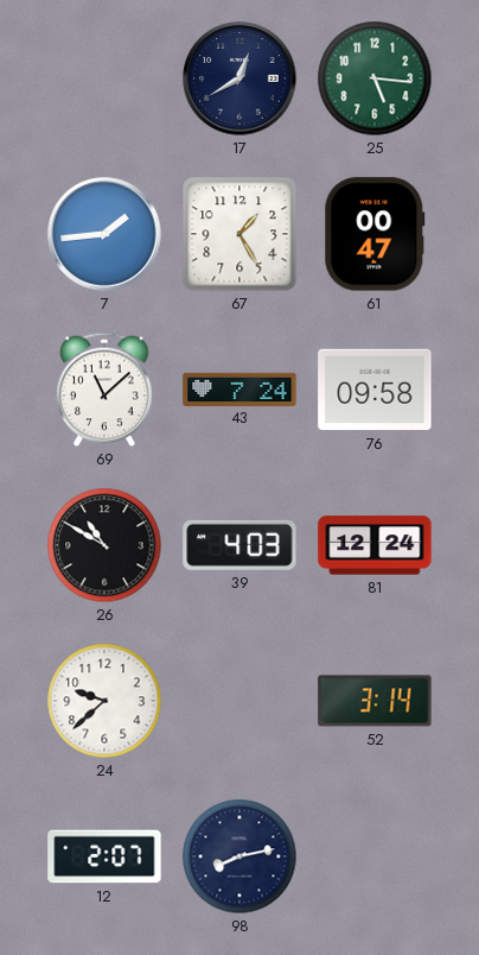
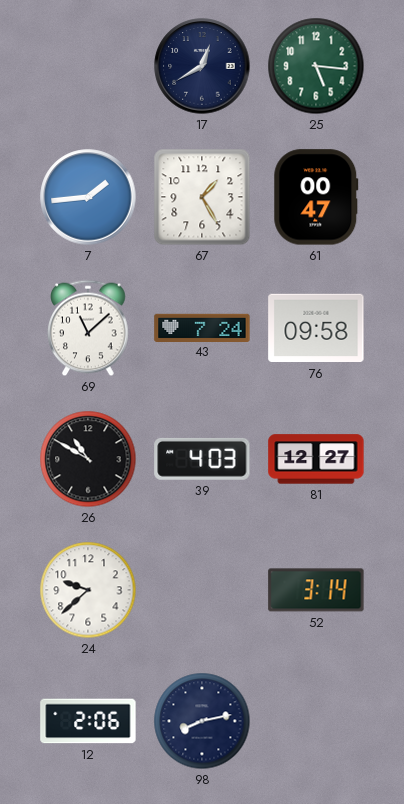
81: 12:24 -> 12:27
12: 2:07 -> 2:06
